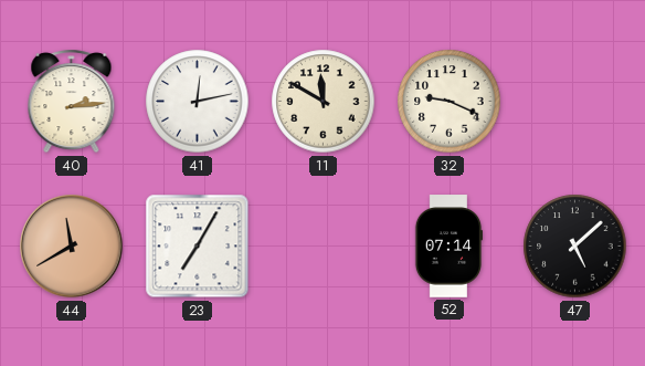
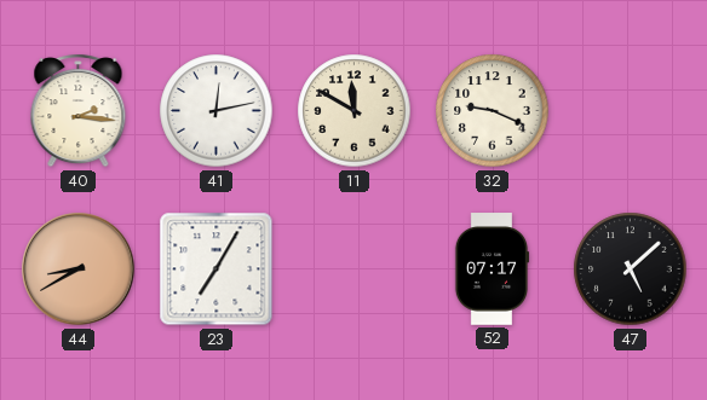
40: 2:14 -> 2:16
44: 11:40 -> 8:40
52: 07:14 -> 07:17
